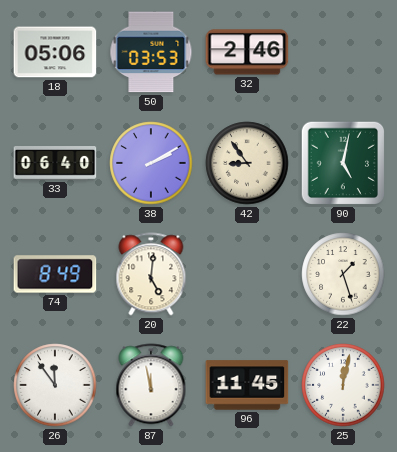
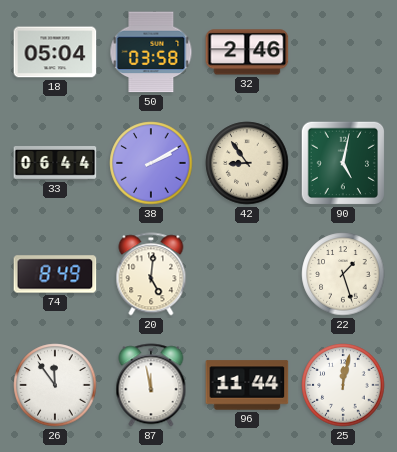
18: 05:06 -> 05:04
50: 03:53 -> 03:58
33: 06:40 -> 06:44
96: 11:45 -> 11:44
